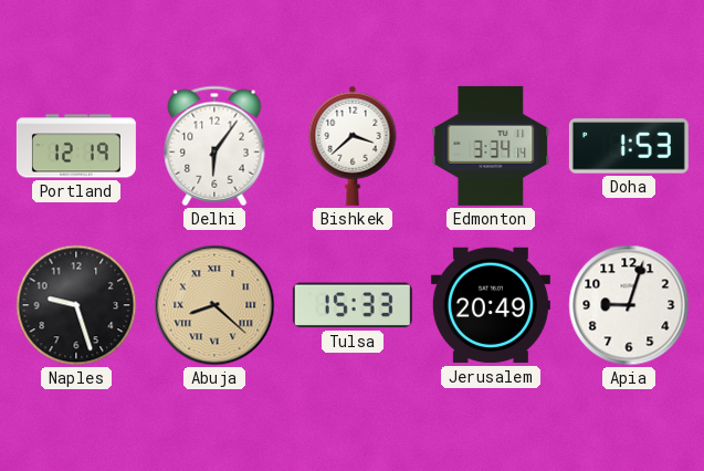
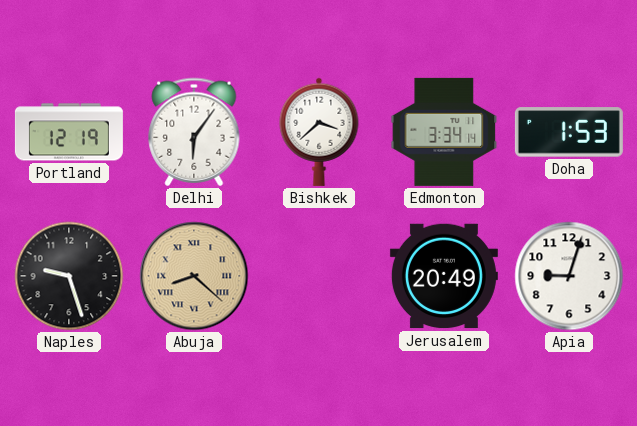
Tulsa: 15:33 -> none
